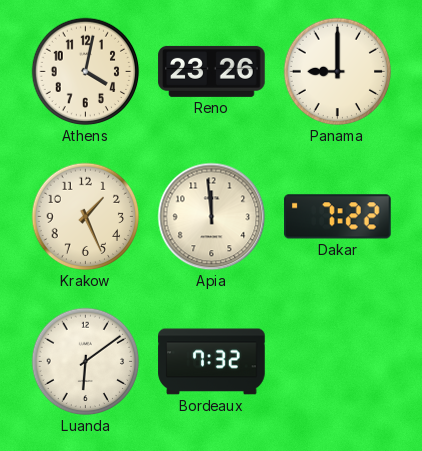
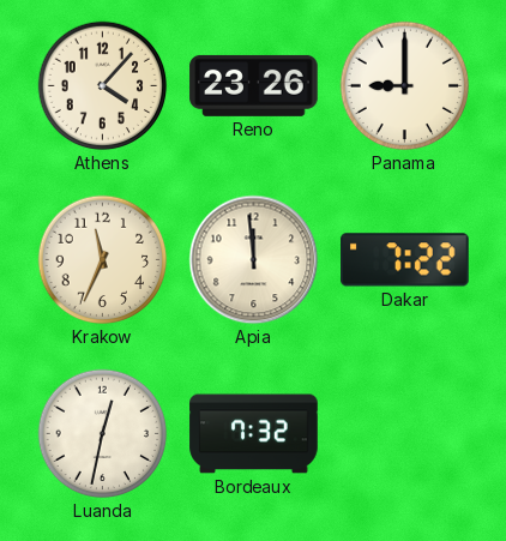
Athens: 4:02 -> 4:07
Krakow: 1:26 -> 11:34
Luanda: 6:09 -> 12:32
